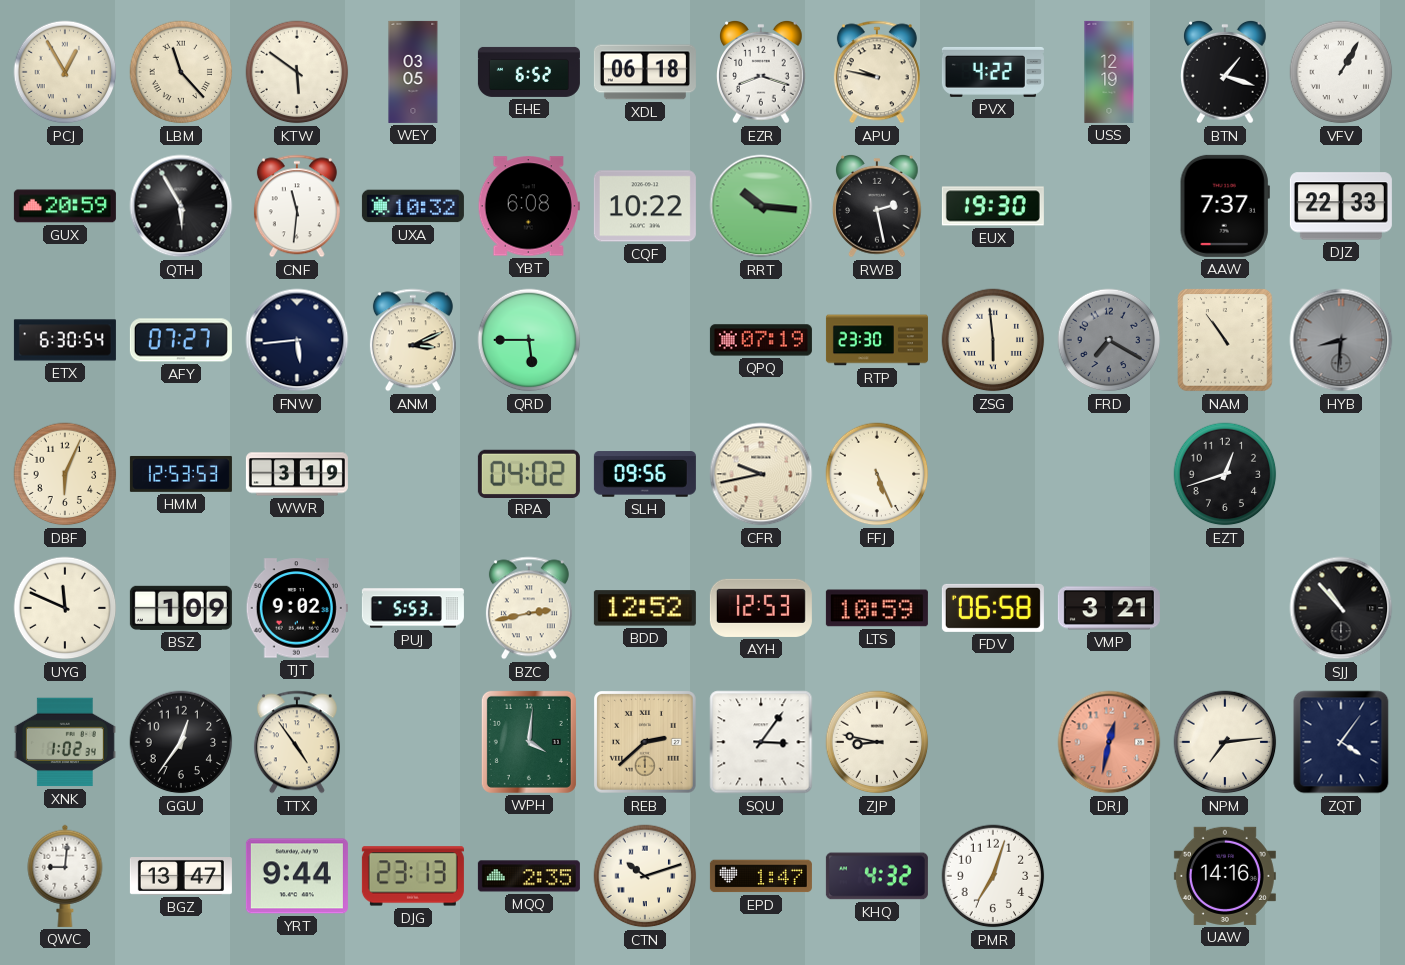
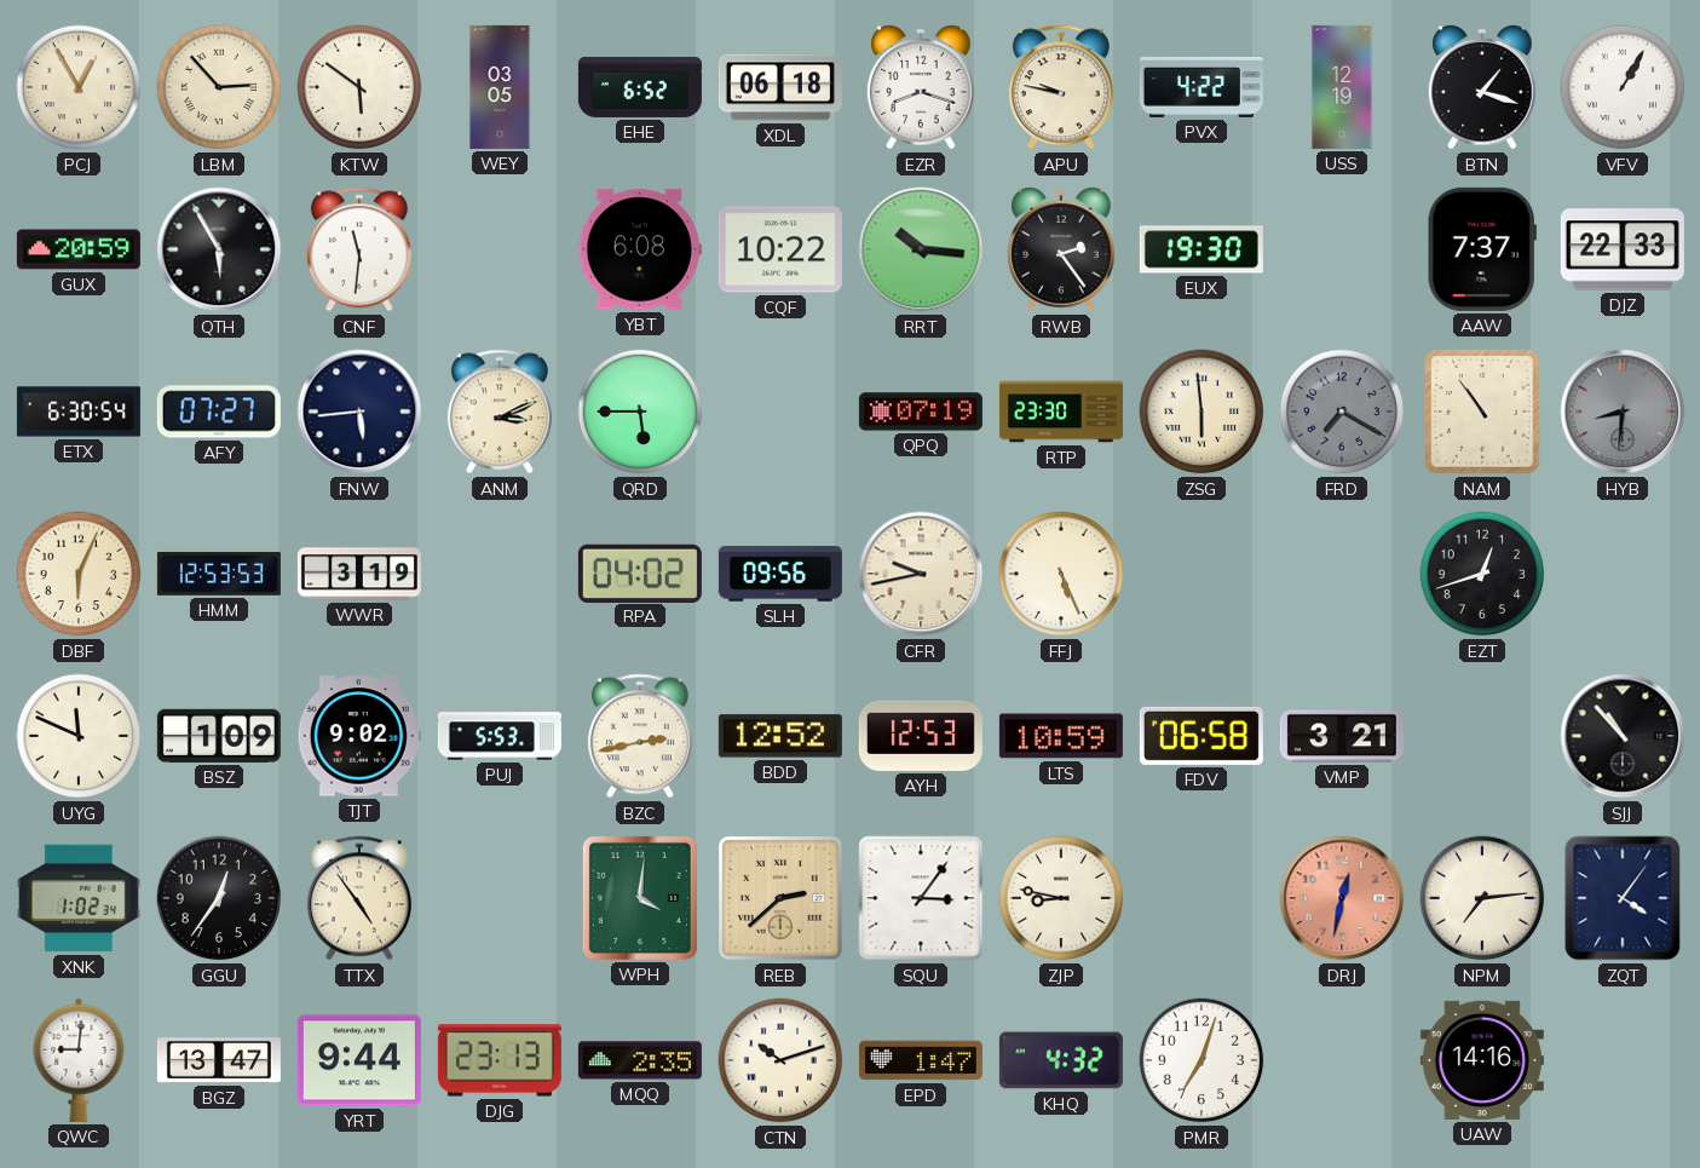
LBM: 11:23 -> 2:53
UXA: 10:32 -> none
RWB: 2:28 -> 2:24
